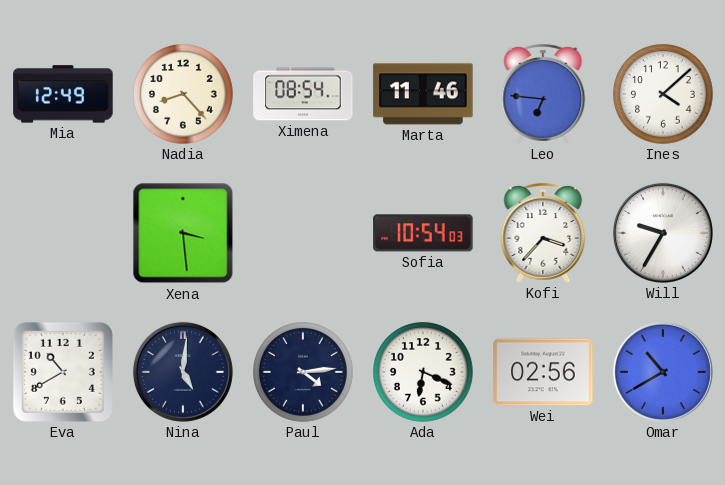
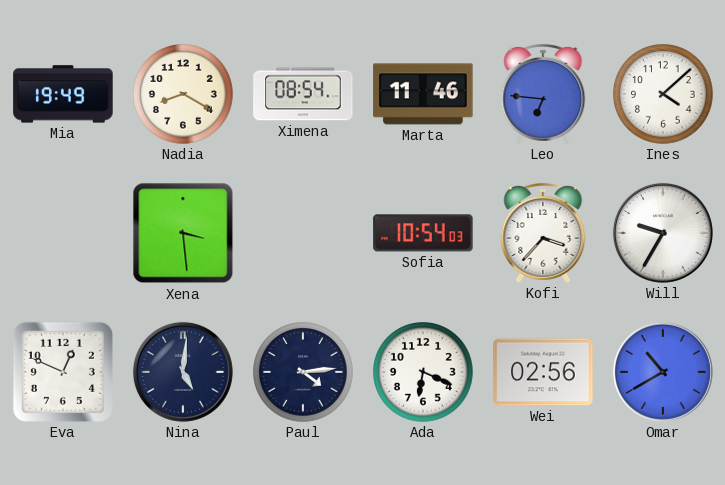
Mia: 12:49 -> 19:49
Nadia: 8:23 -> 8:20
Eva: 10:40 -> 12:49
